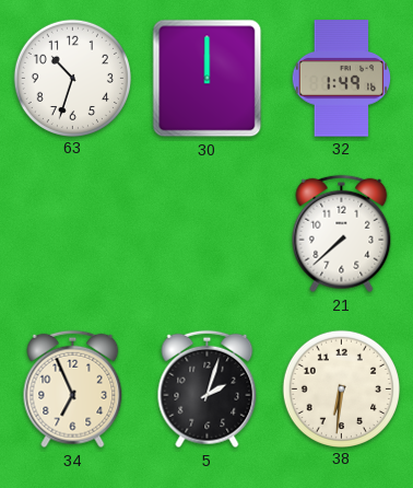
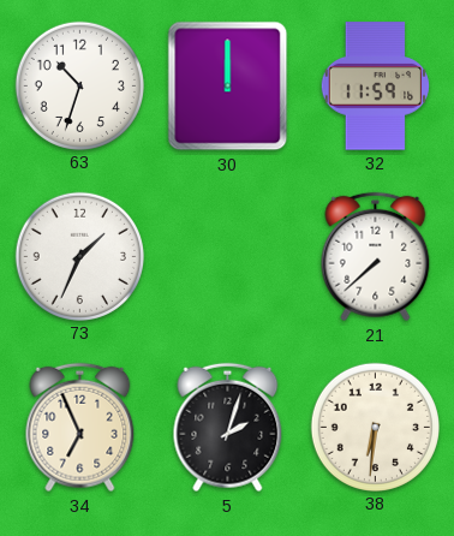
32: 1:49 -> 11:59
73: none -> 1:34
